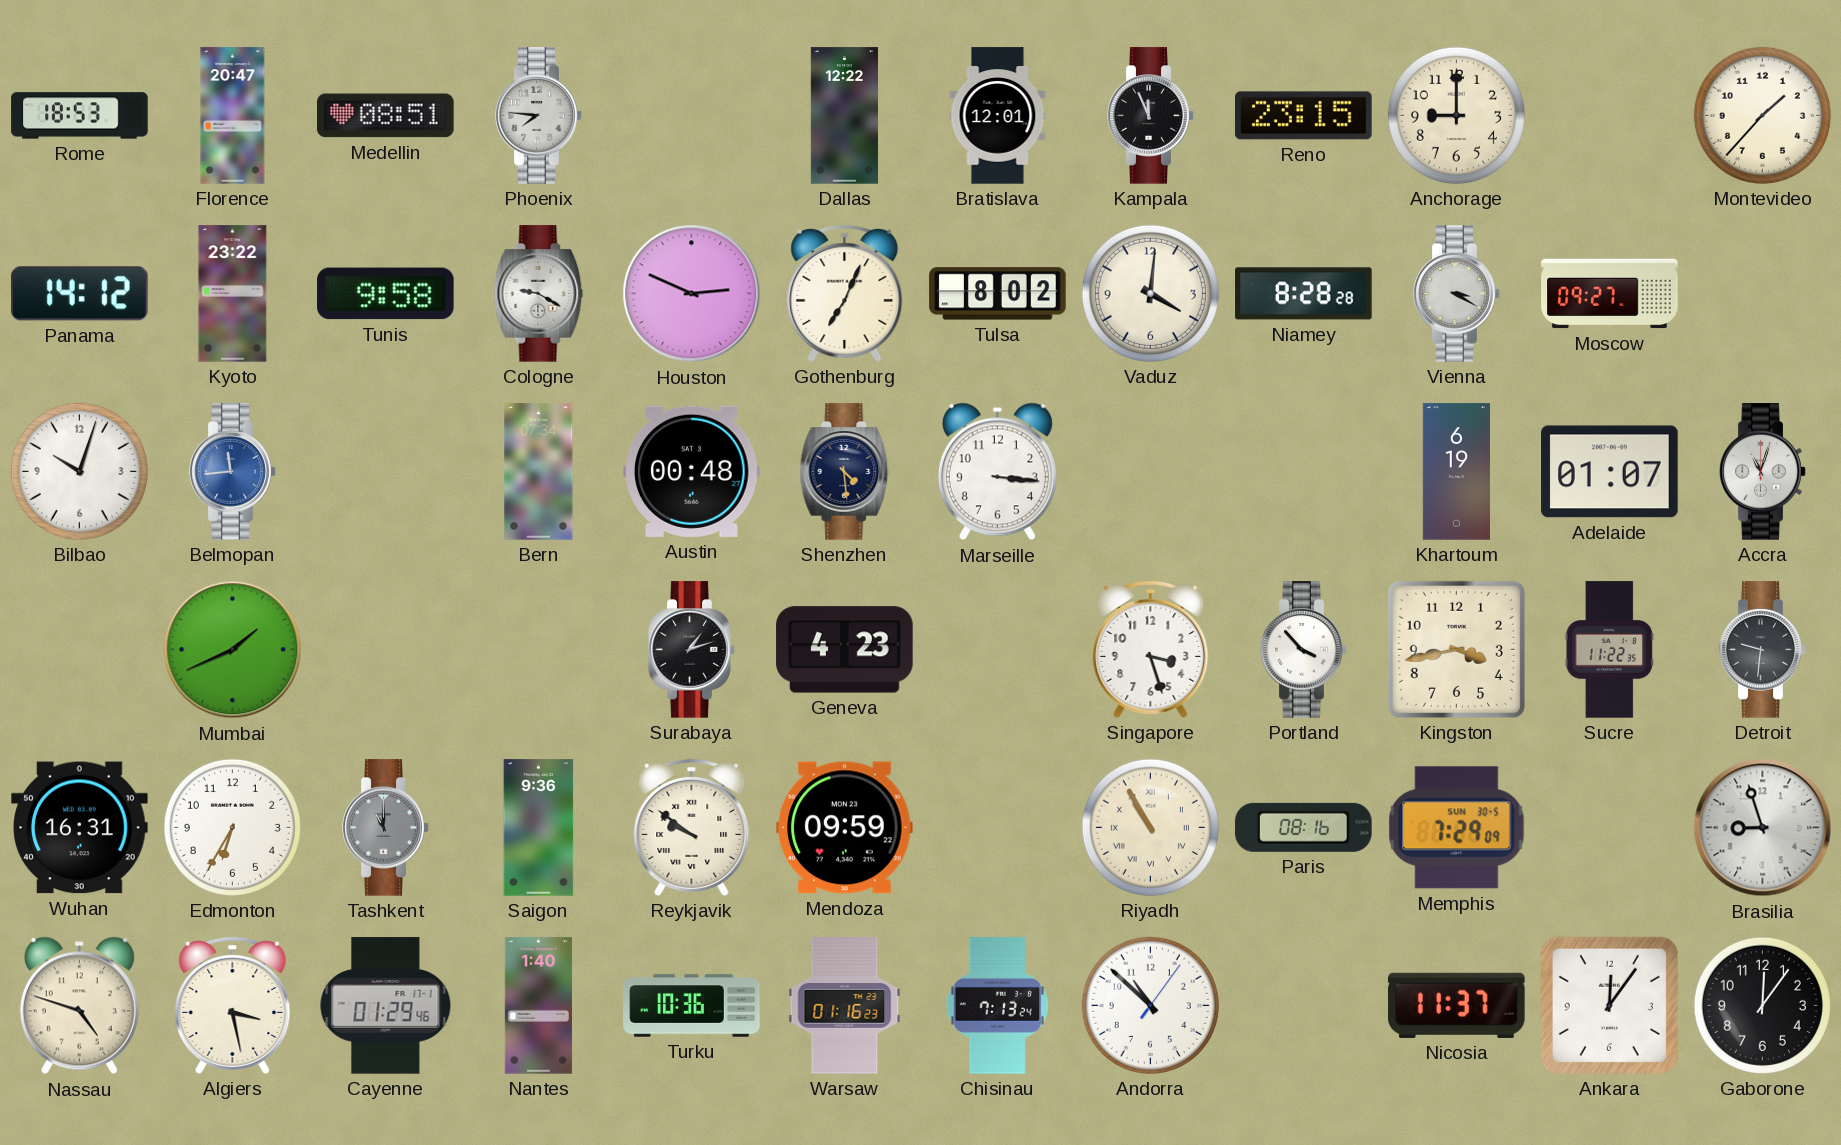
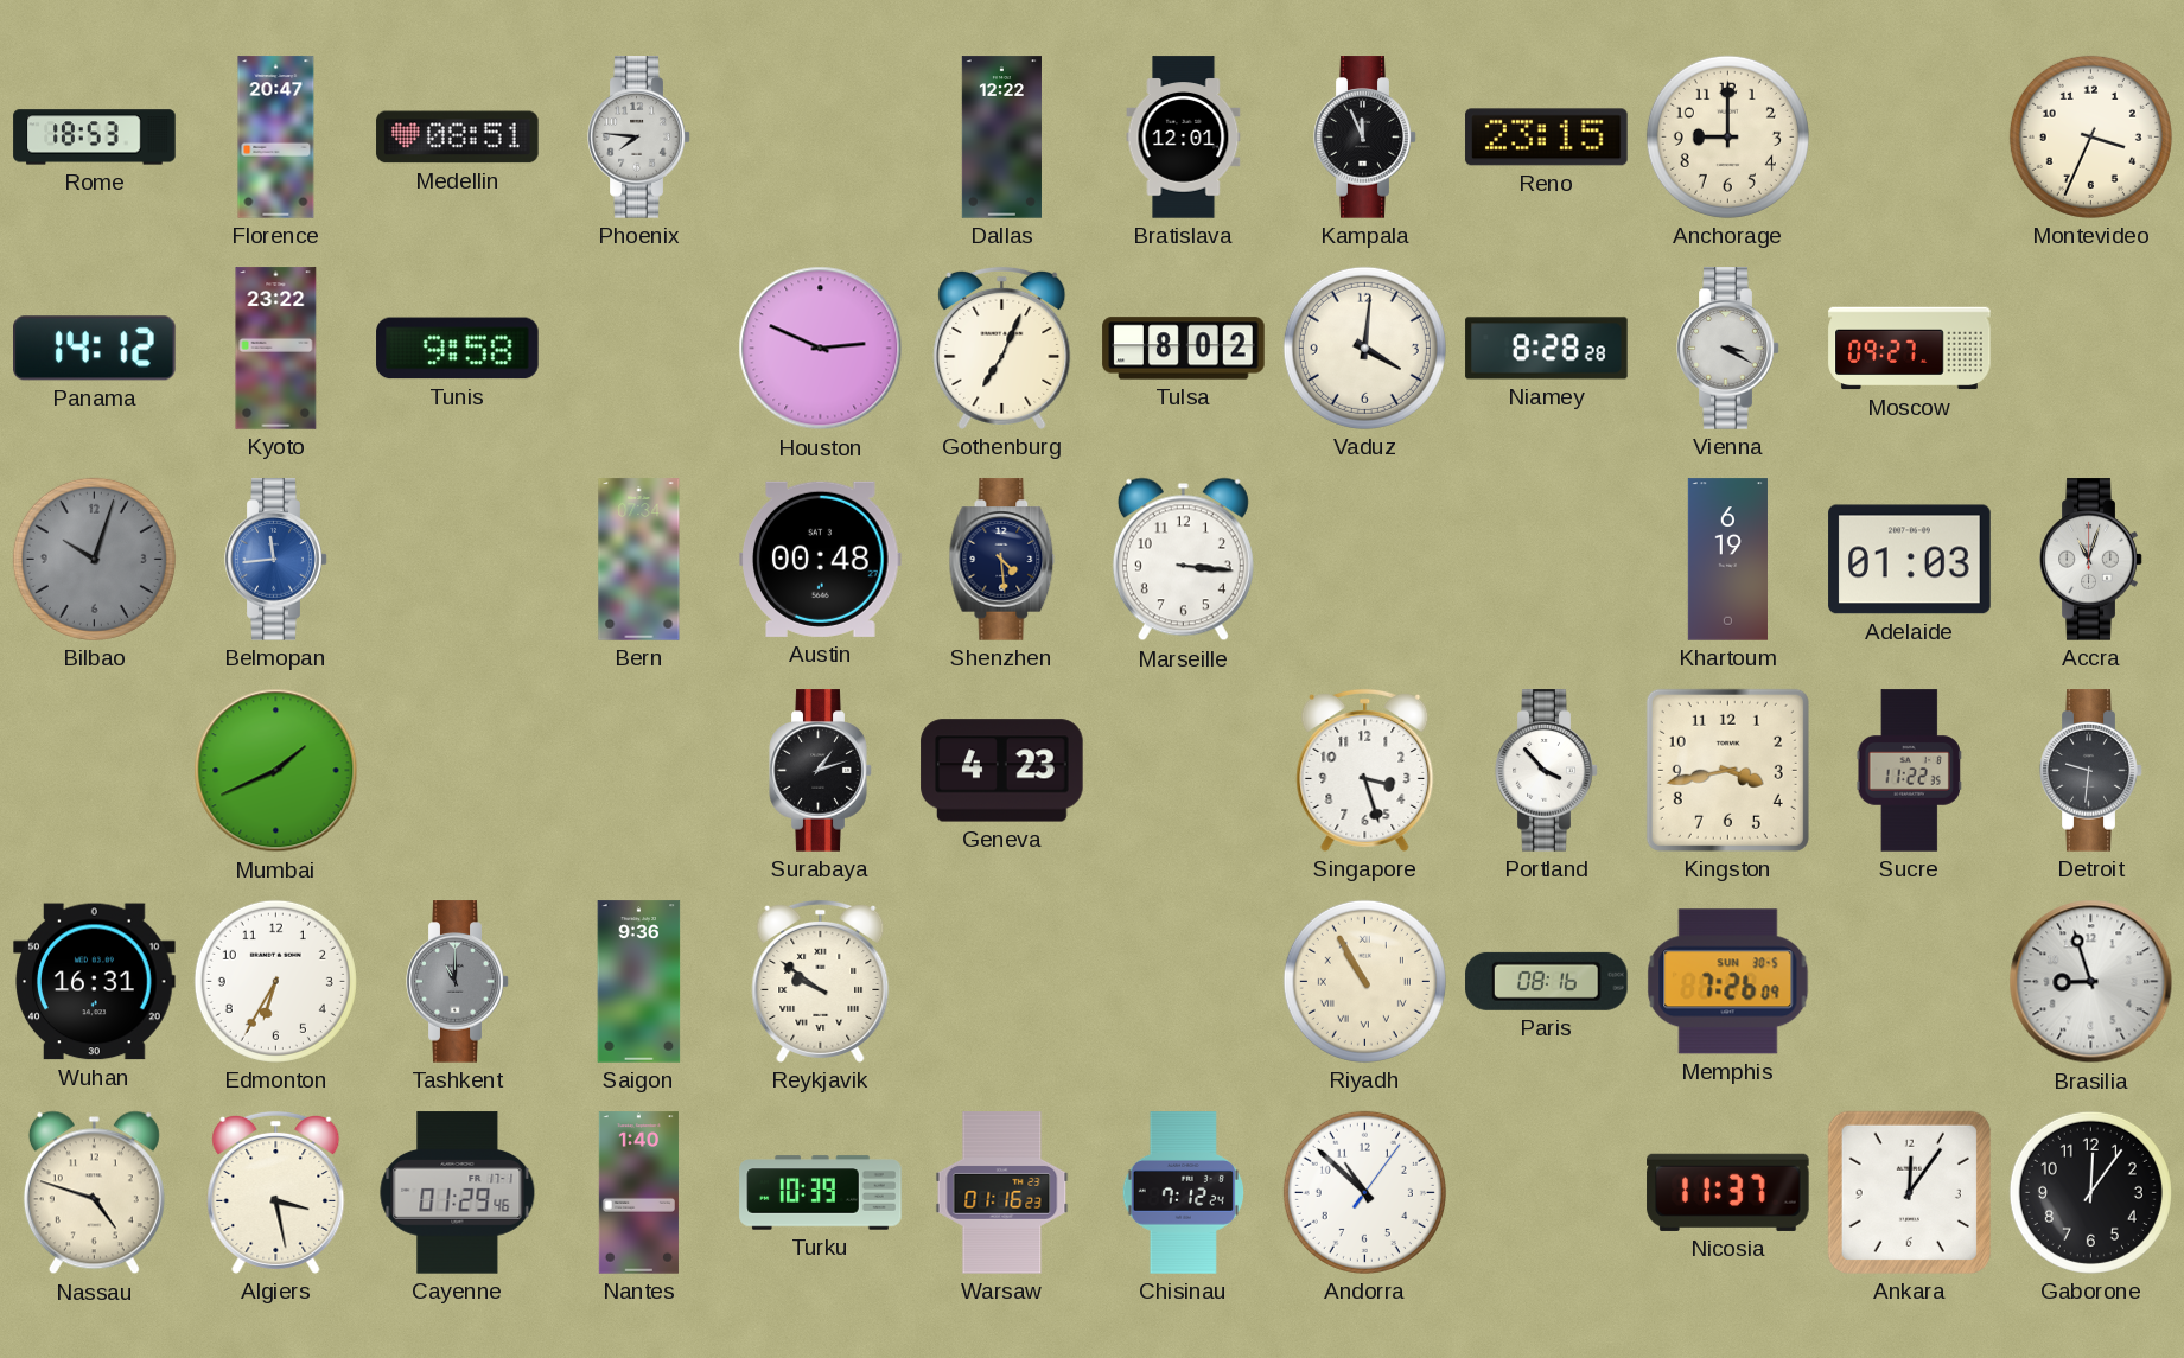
Montevideo: 1:37 -> 3:34
Cologne: 9:20 -> none
Bilbao dial: white -> grey
Adelaide: 01:07 -> 01:03
Mendoza: 09:59 -> none
Memphis: 7:29 -> 7:26
Turku: 10:36 -> 10:39
Chisinau: 7:13 -> 7:12
